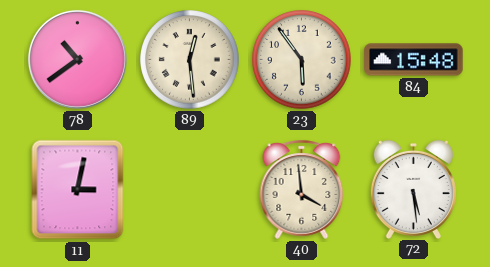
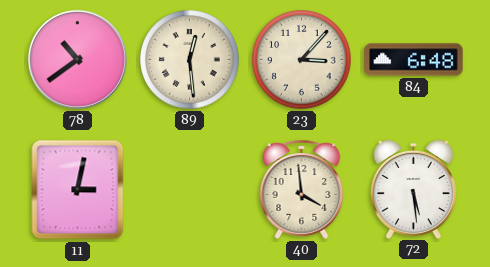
23: 5:54 -> 3:07
84: 15:48 -> 6:48
